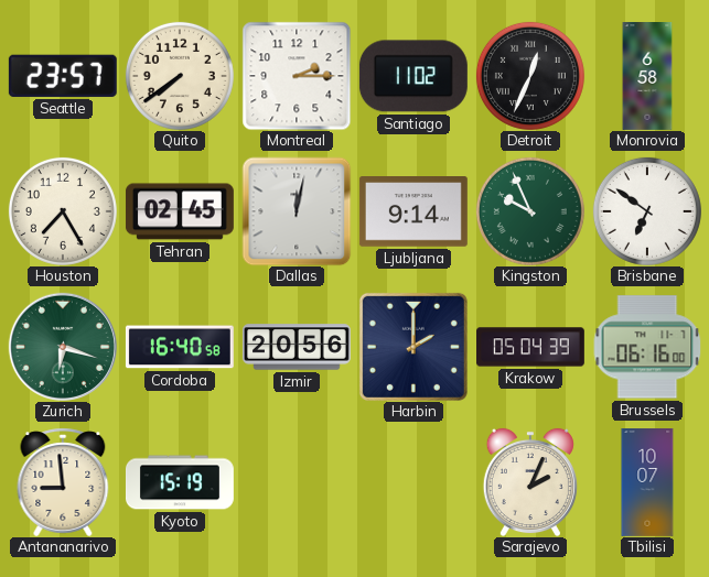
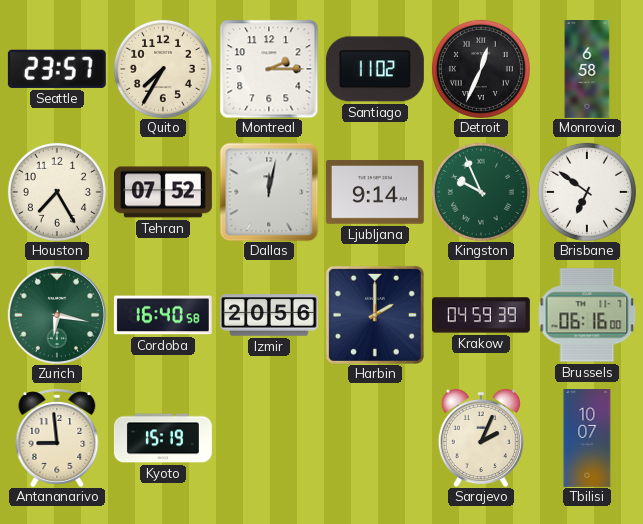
Quito: 7:39 -> 7:35
Tehran: 02:45 -> 07:52
Zurich: 6:18 -> 6:17
Krakow: 05:04 -> 04:59
